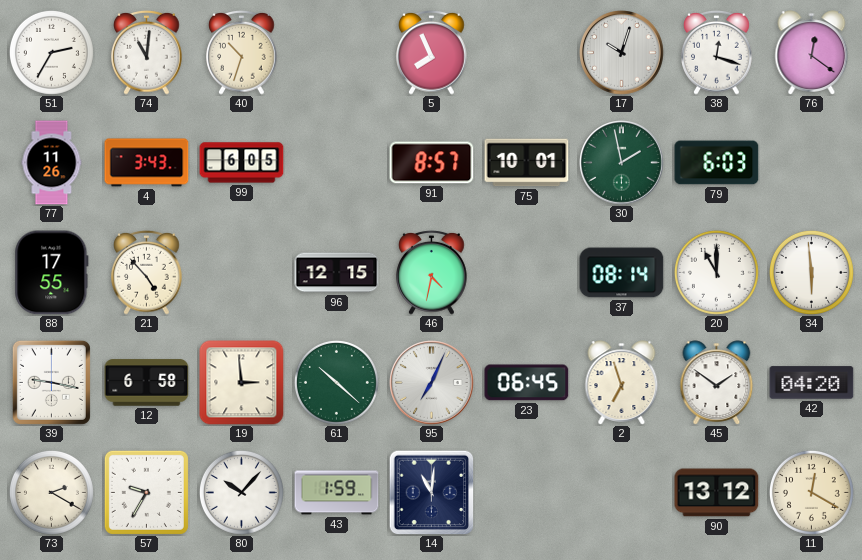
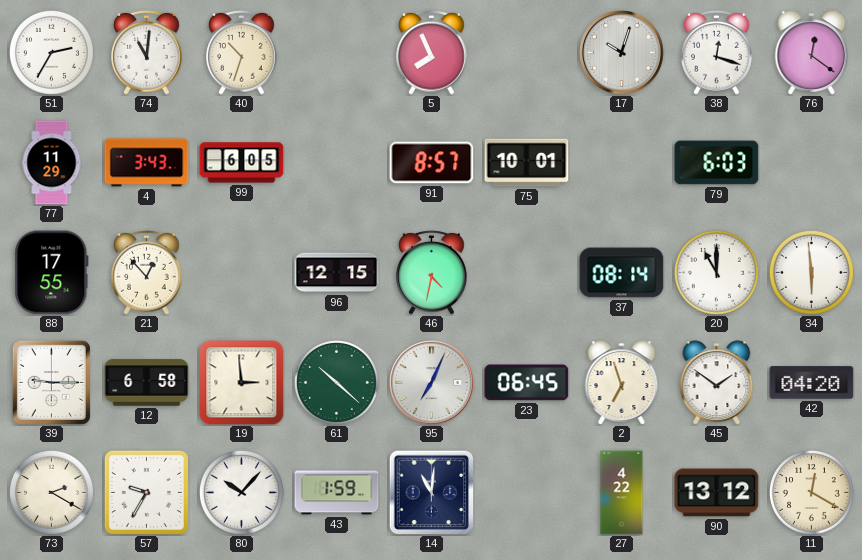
77: 11:26 -> 11:29
30: 1:58 -> none
21: 4:53 -> 12:53
39: 9:17 -> 9:15
27: none -> 4:22
